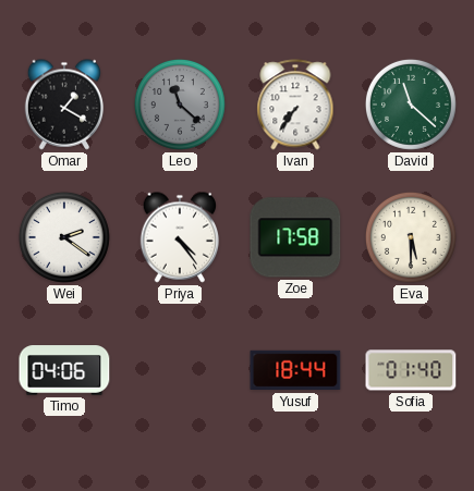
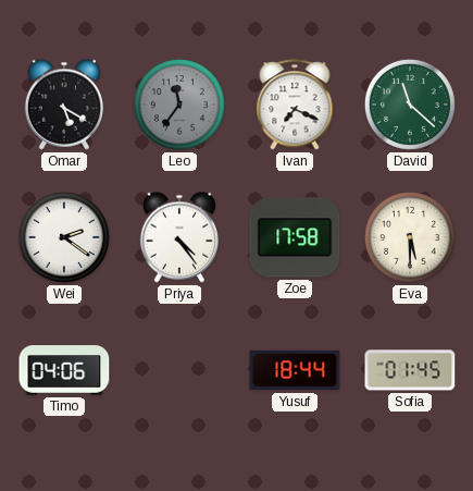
Omar: 1:20 -> 5:20
Leo: 11:22 -> 11:36
Ivan: 7:36 -> 7:19
Sofia: 01:40 -> 01:45
